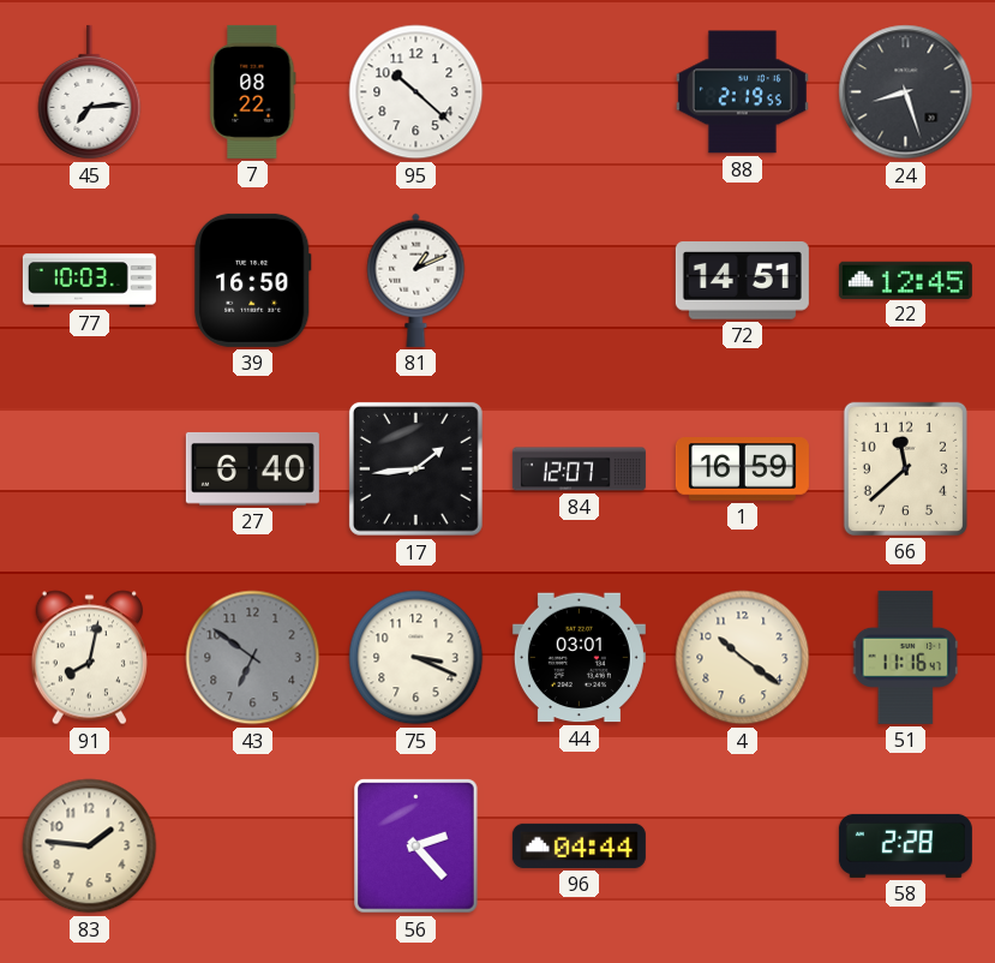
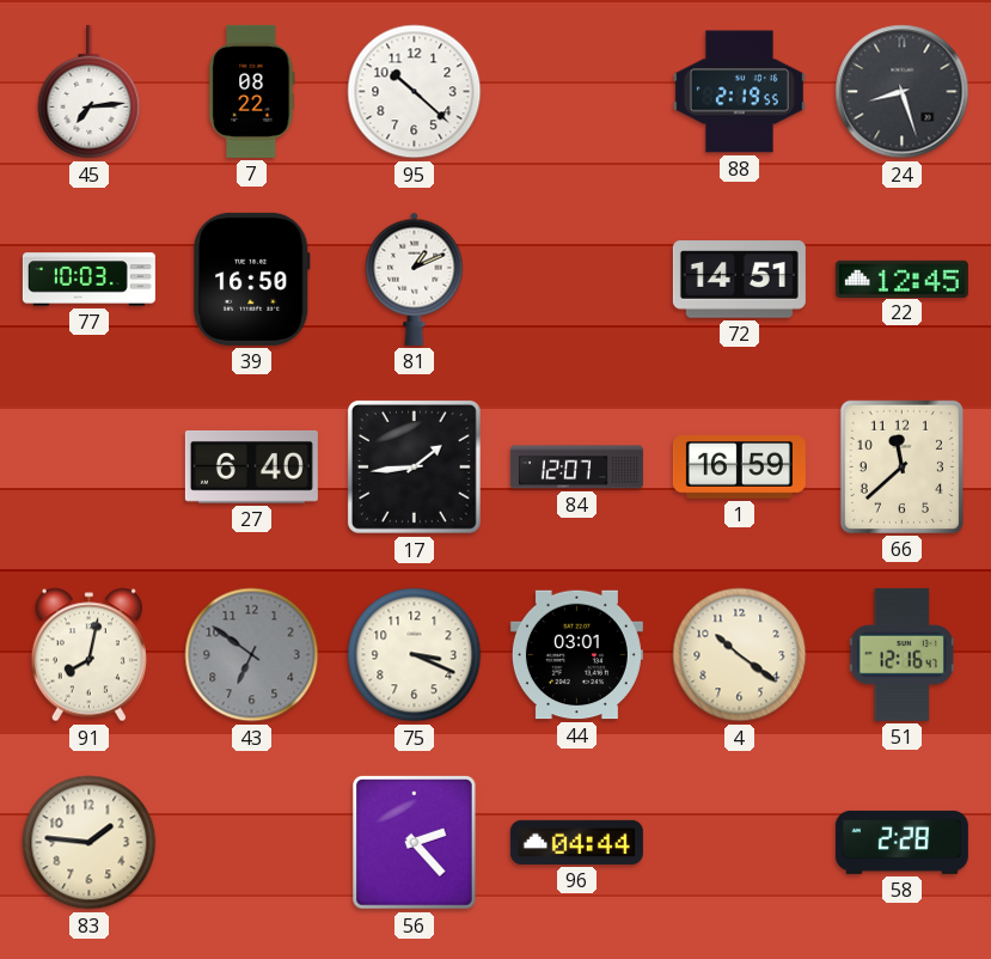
51: 11:16 -> 12:16
